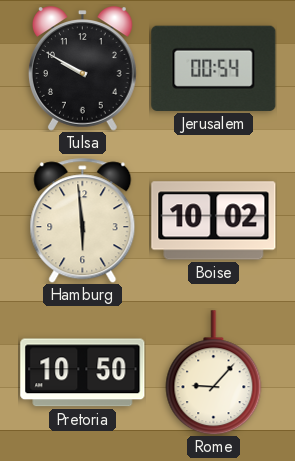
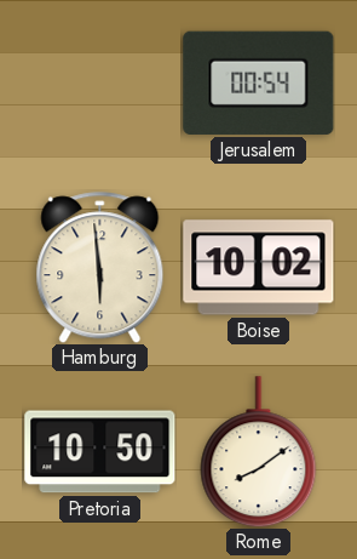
Tulsa: 9:50 -> none
Rome: 9:07 -> 8:09
